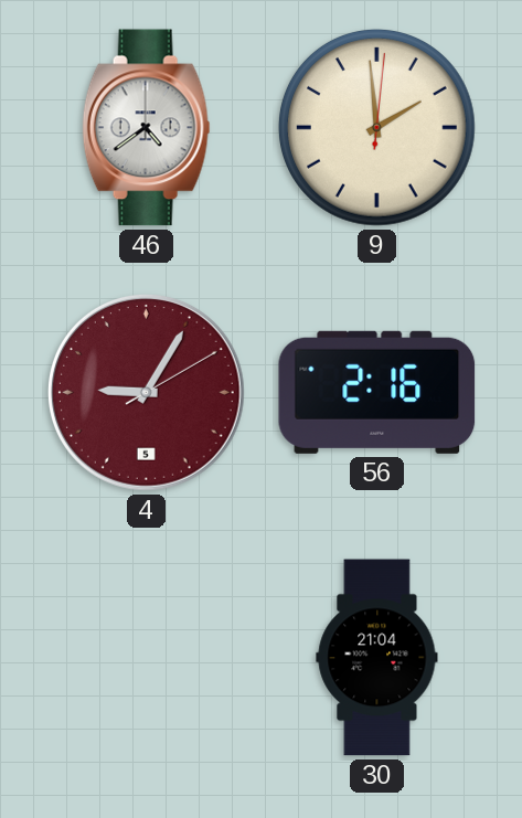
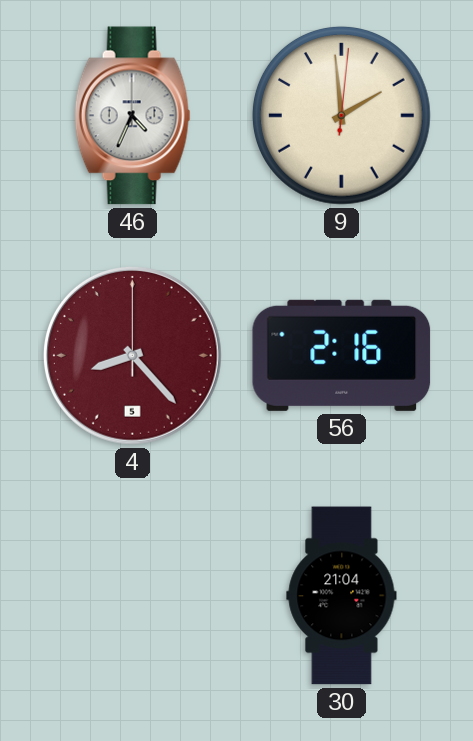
46: 4:39 -> 4:34
4: 9:05 -> 8:23
